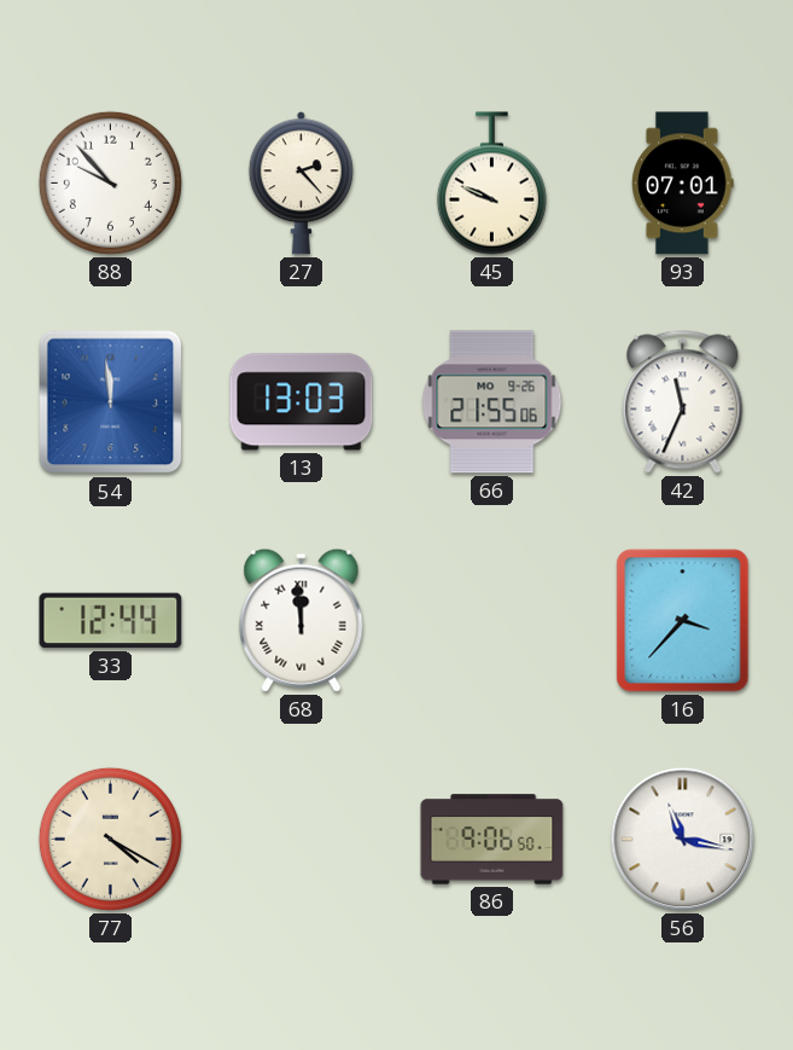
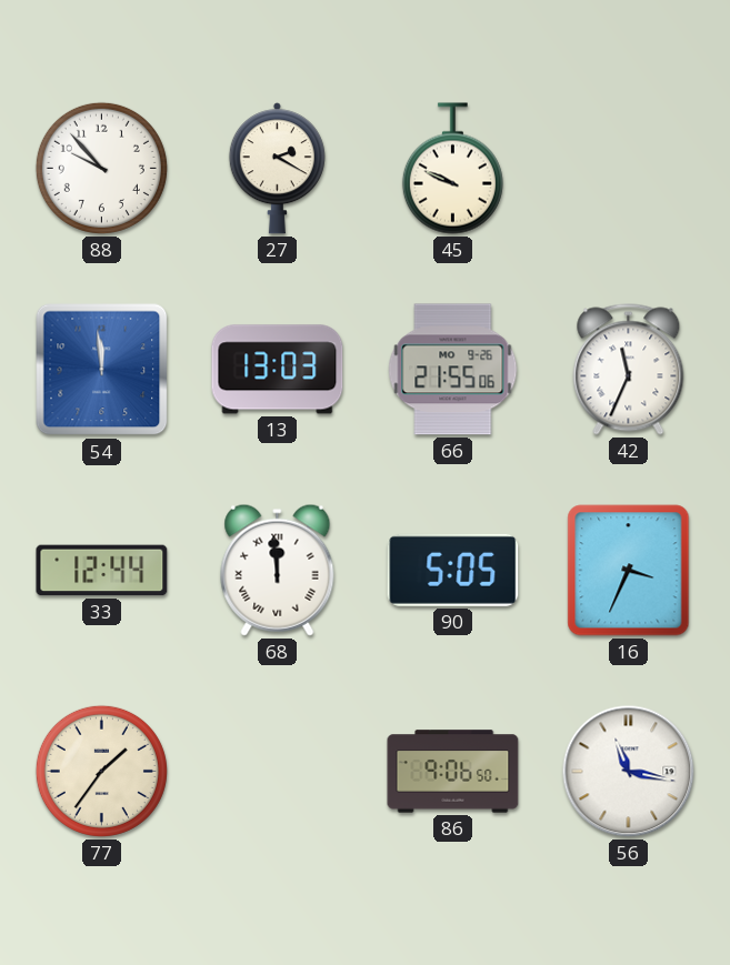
27: 2:23 -> 2:20
93: 07:01 -> none
90: none -> 5:05
16: 3:37 -> 3:34
77: 4:20 -> 1:36
